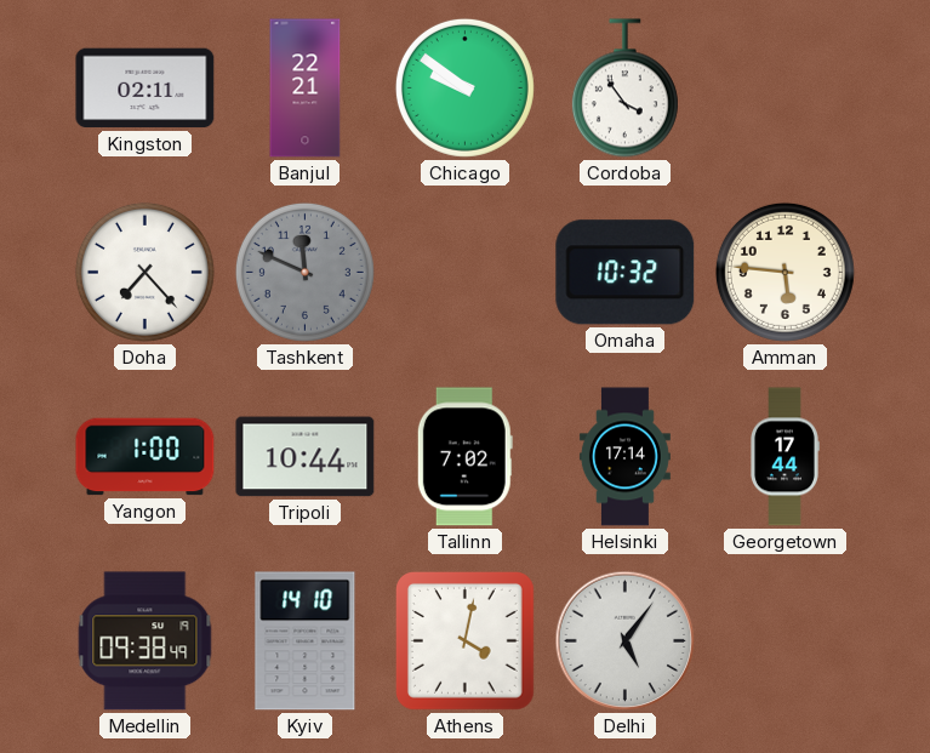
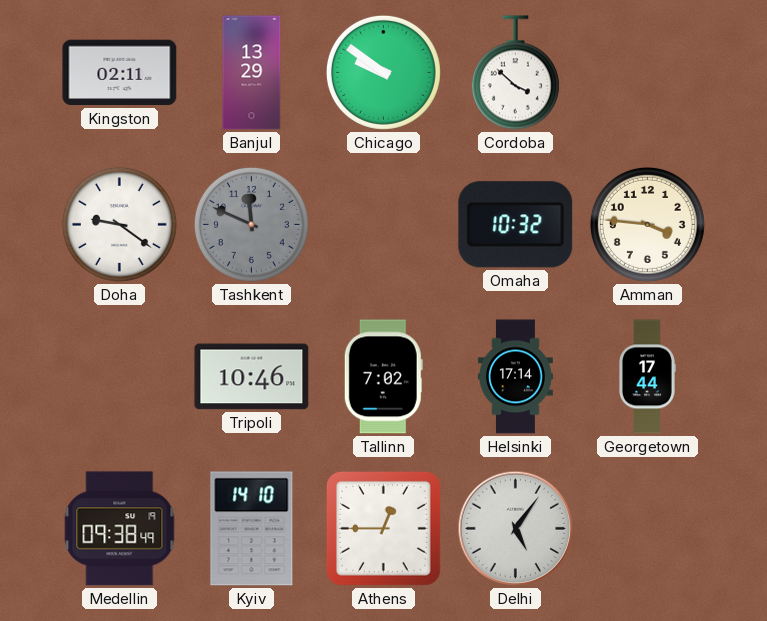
Banjul: 22:21 -> 13:29
Cordoba: 3:54 -> 3:52
Doha: 7:23 -> 9:21
Amman: 5:46 -> 3:46
Yangon: 1:00 -> none
Tripoli: 10:44 -> 10:46
Athens: 4:02 -> 12:45
